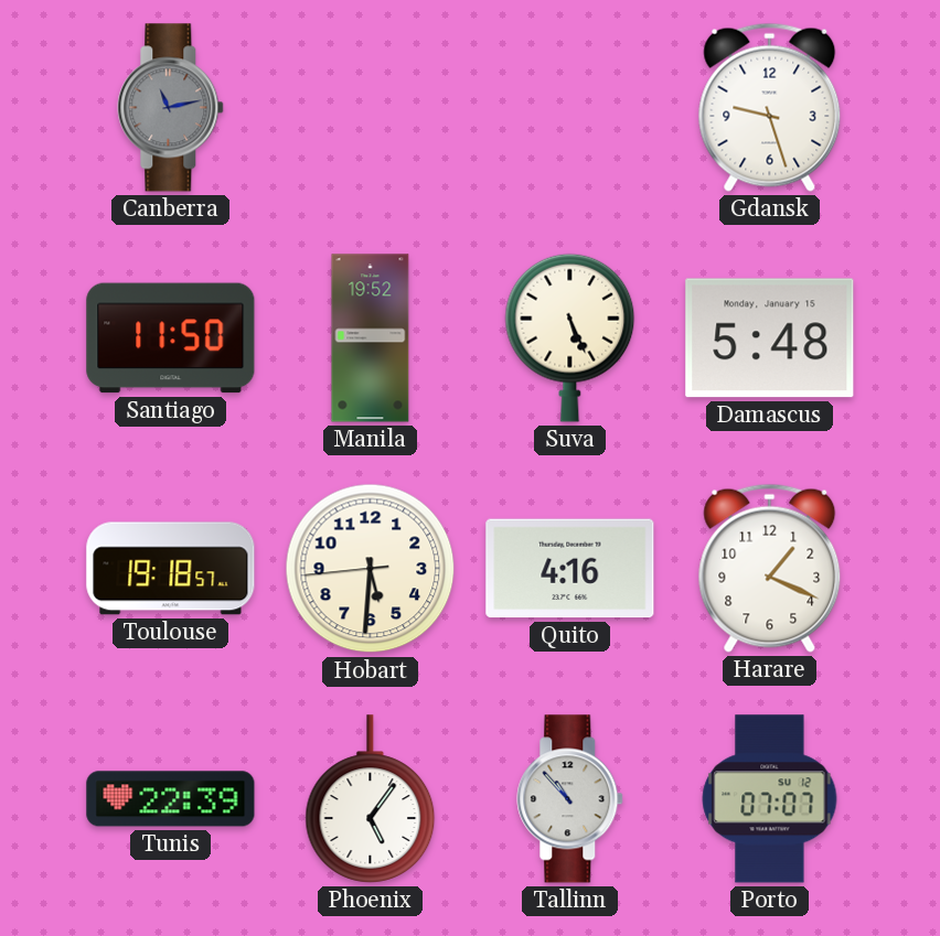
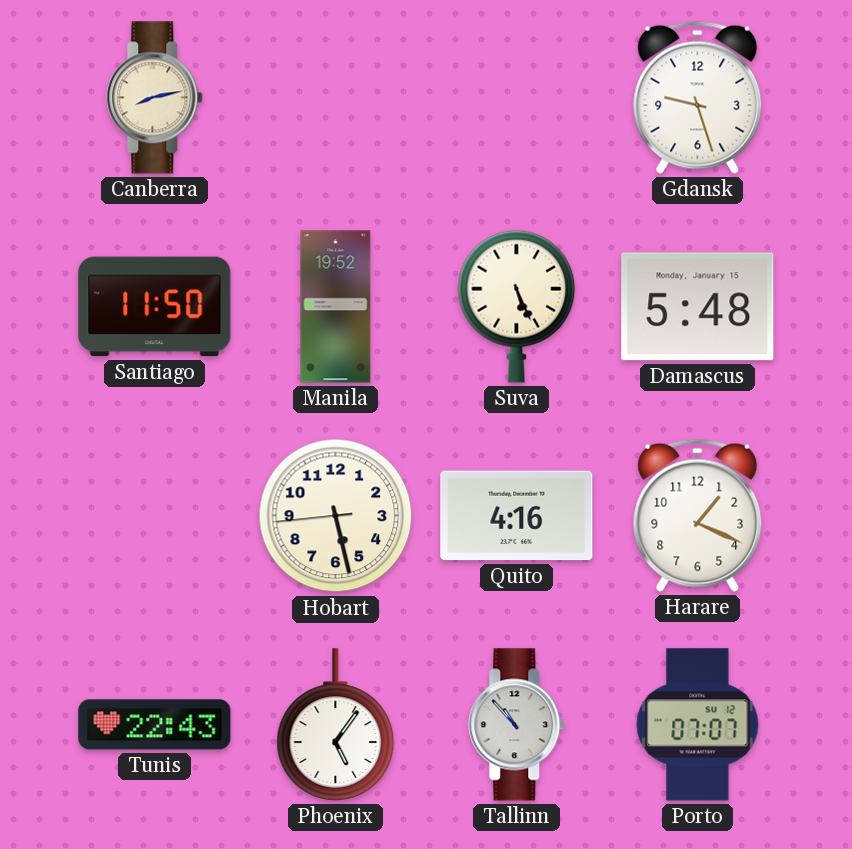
Canberra: 11:13 -> 8:13
Canberra dial: grey -> cream
Toulouse: 19:18 -> none
Hobart: 5:30 -> 5:27
Tunis: 22:39 -> 22:43
